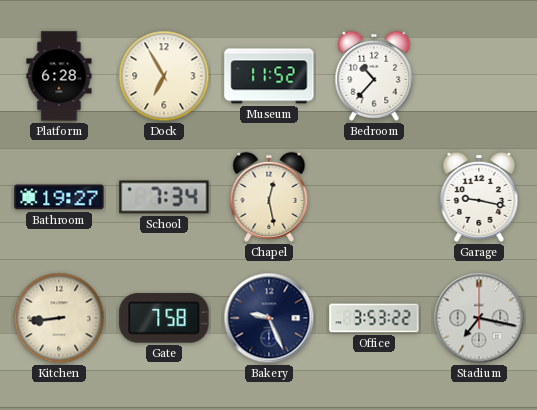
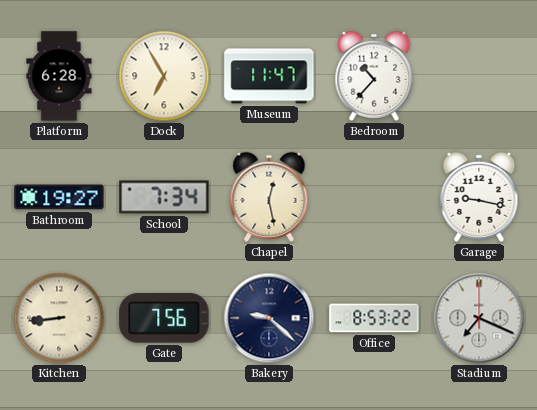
Museum: 11:52 -> 11:47
Gate: 7:58 -> 7:56
Bakery: 9:26 -> 9:22
Office: 3:53 -> 8:53
Stadium: 7:17 -> 7:19
